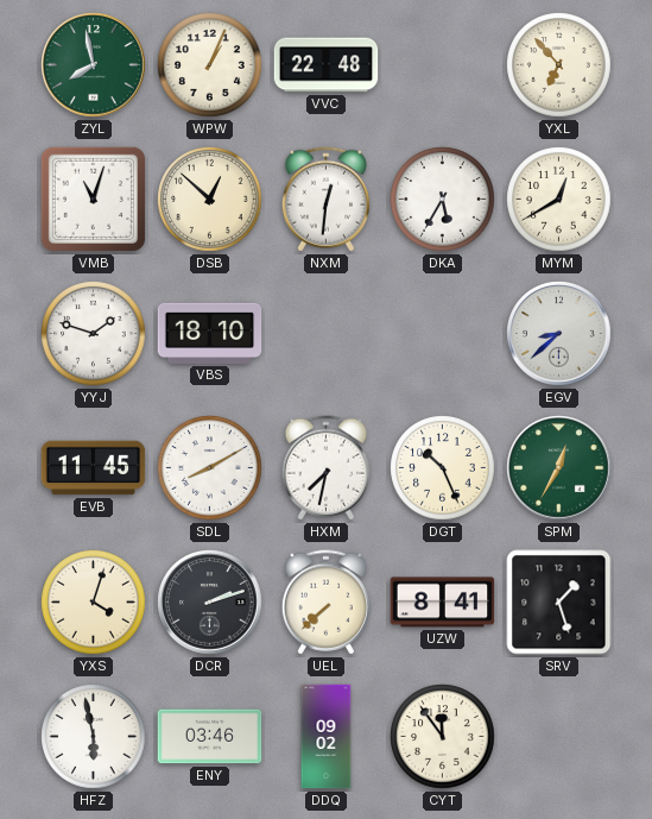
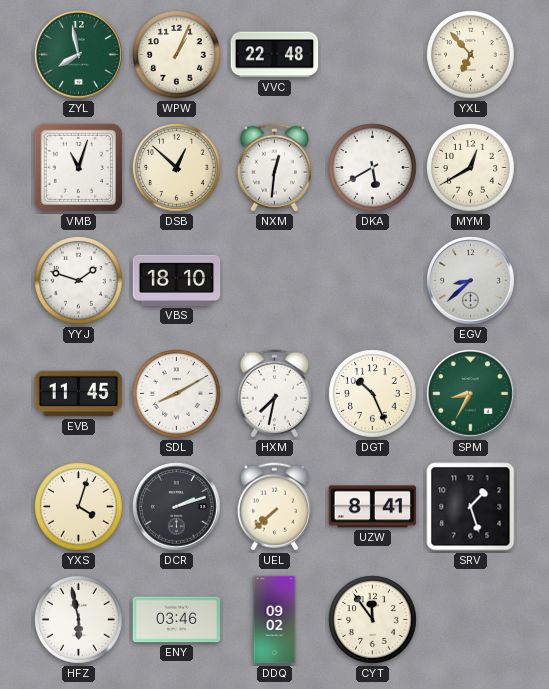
DKA: 5:35 -> 5:40
SPM: 12:35 -> 8:35
